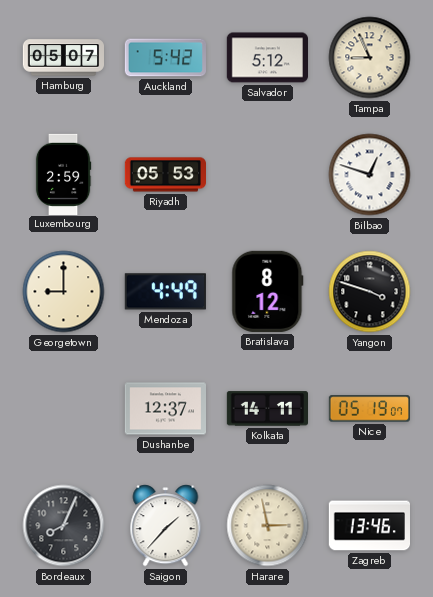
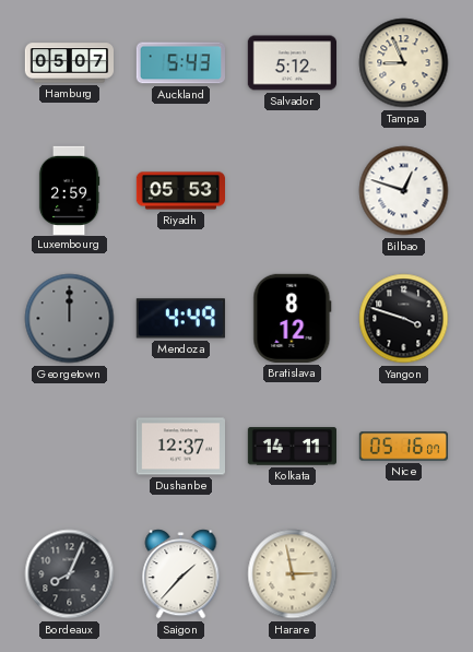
Auckland: 5:42 -> 5:43
Georgetown: 9:00 -> 12:00
Georgetown dial: cream -> grey
Nice: 05:19 -> 05:16
Zagreb: 13:46 -> none
